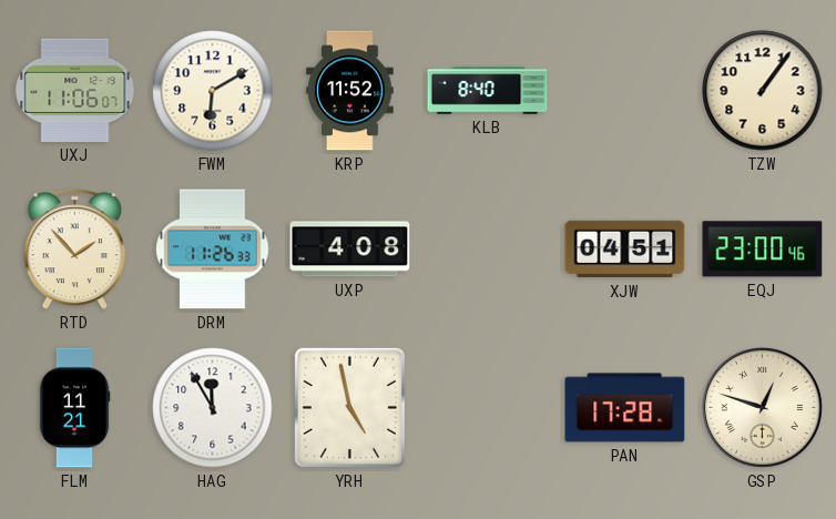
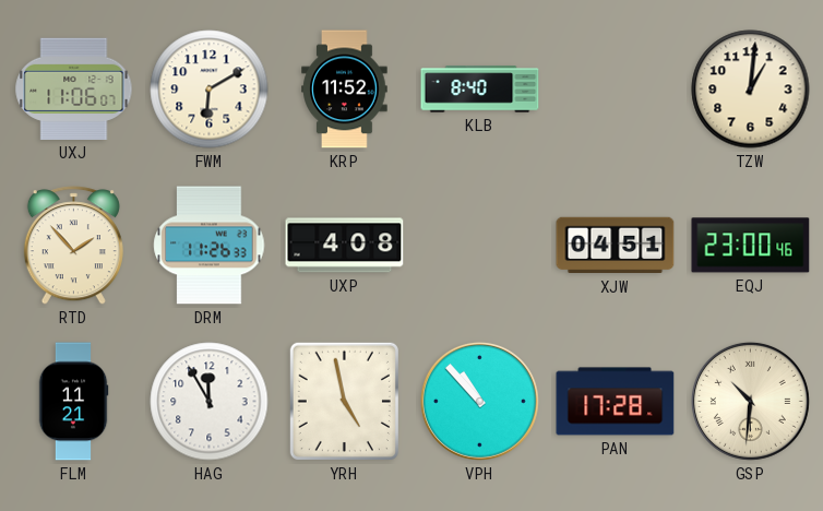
TZW: 1:06 -> 1:01
VPH: none -> 10:53
GSP: 12:48 -> 10:31
